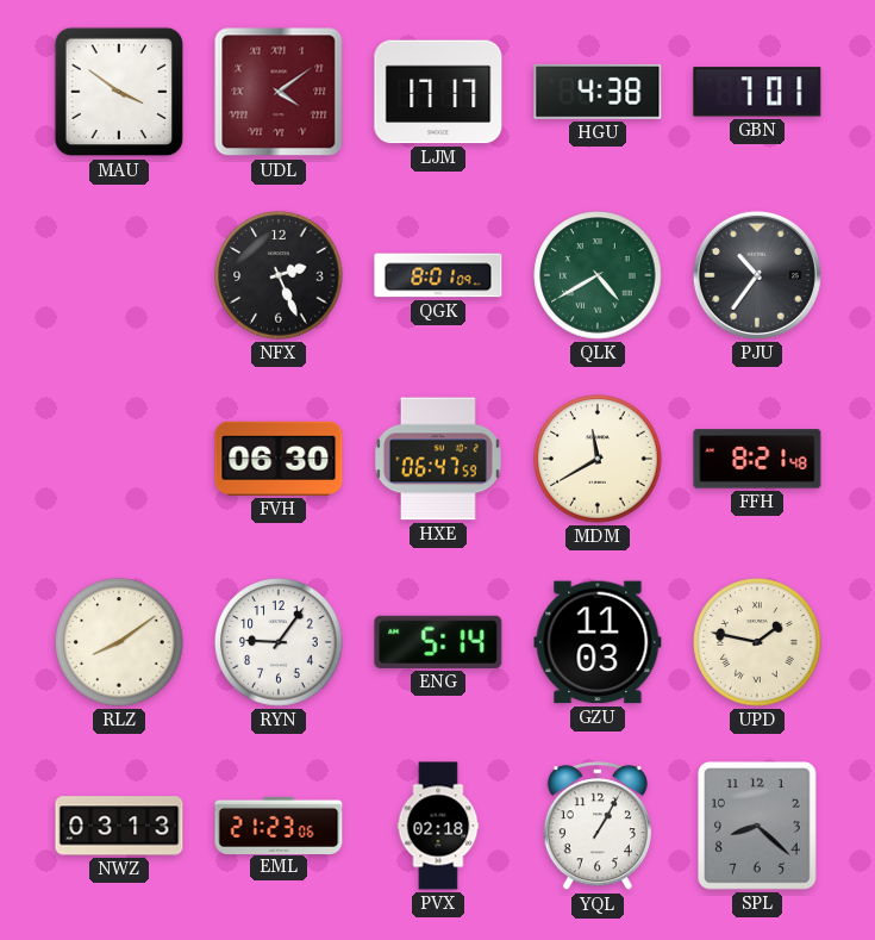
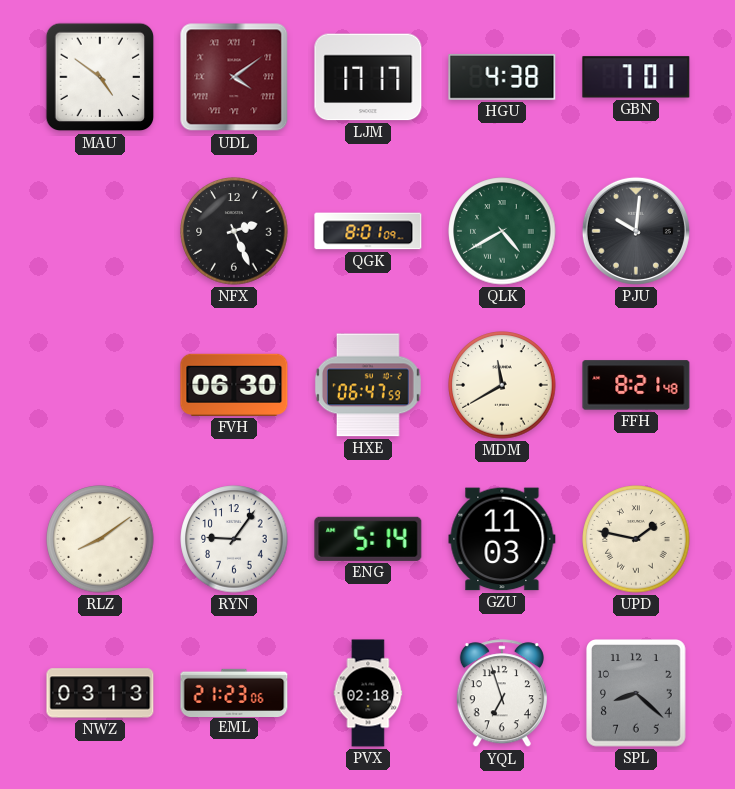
MAU: 3:51 -> 4:51
PJU: 10:36 -> 10:01
YQL: 1:05 -> 6:57
